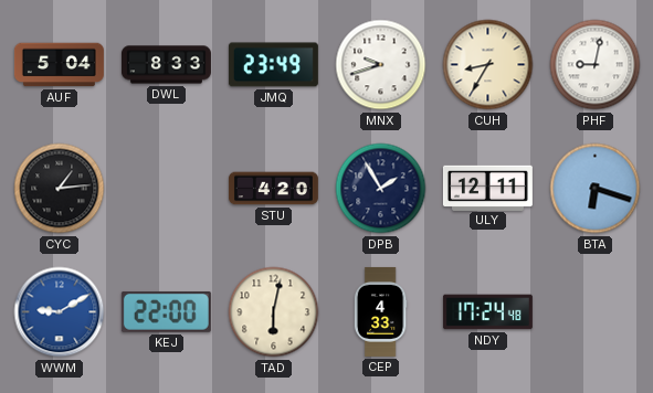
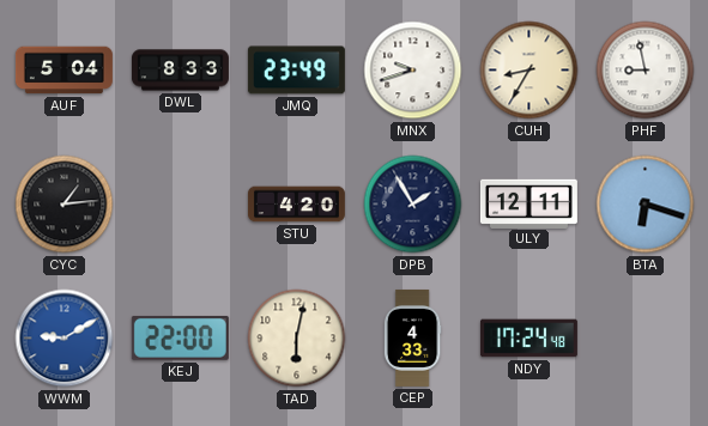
PHF: 9:02 -> 8:58
